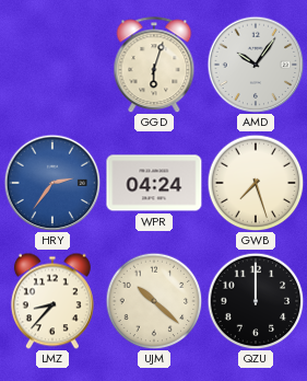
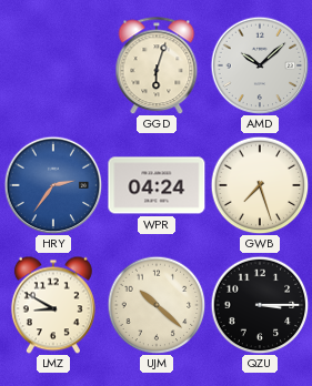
AMD: 10:06 -> 10:08
LMZ: 8:37 -> 8:50
QZU: 12:00 -> 3:15
